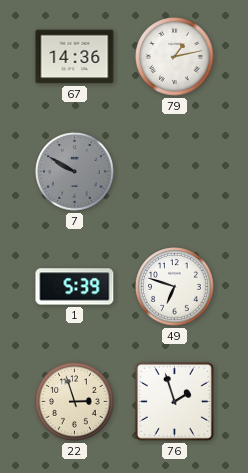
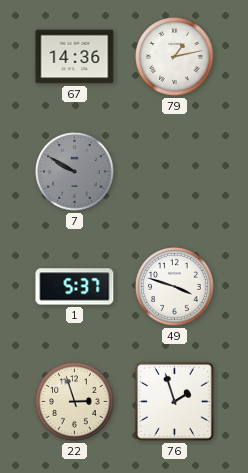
1: 5:39 -> 5:37
49: 6:48 -> 3:48
